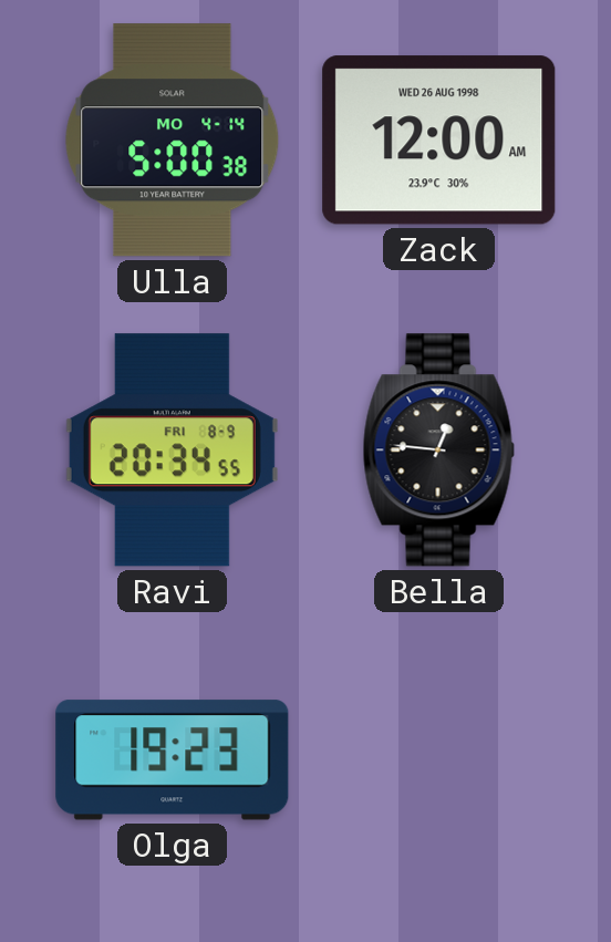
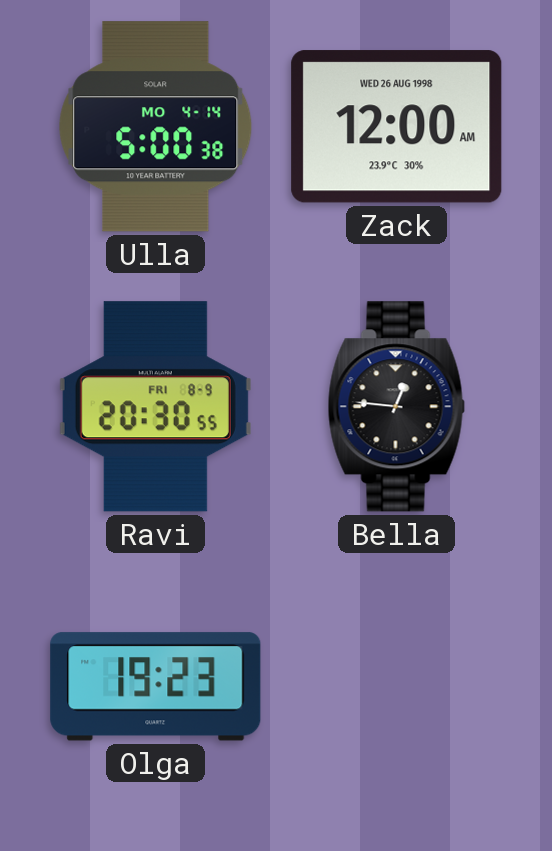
Ravi: 20:34 -> 20:30
